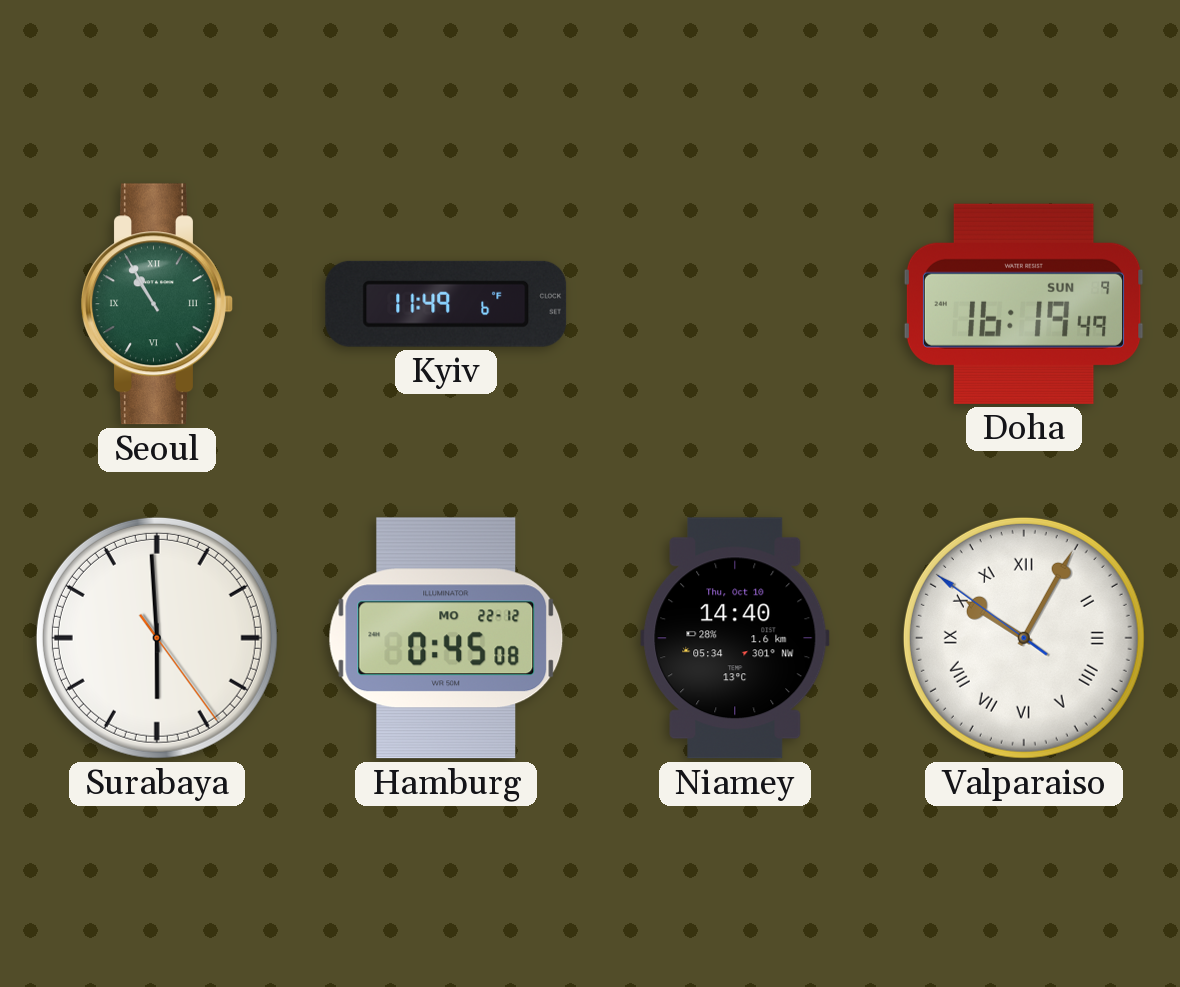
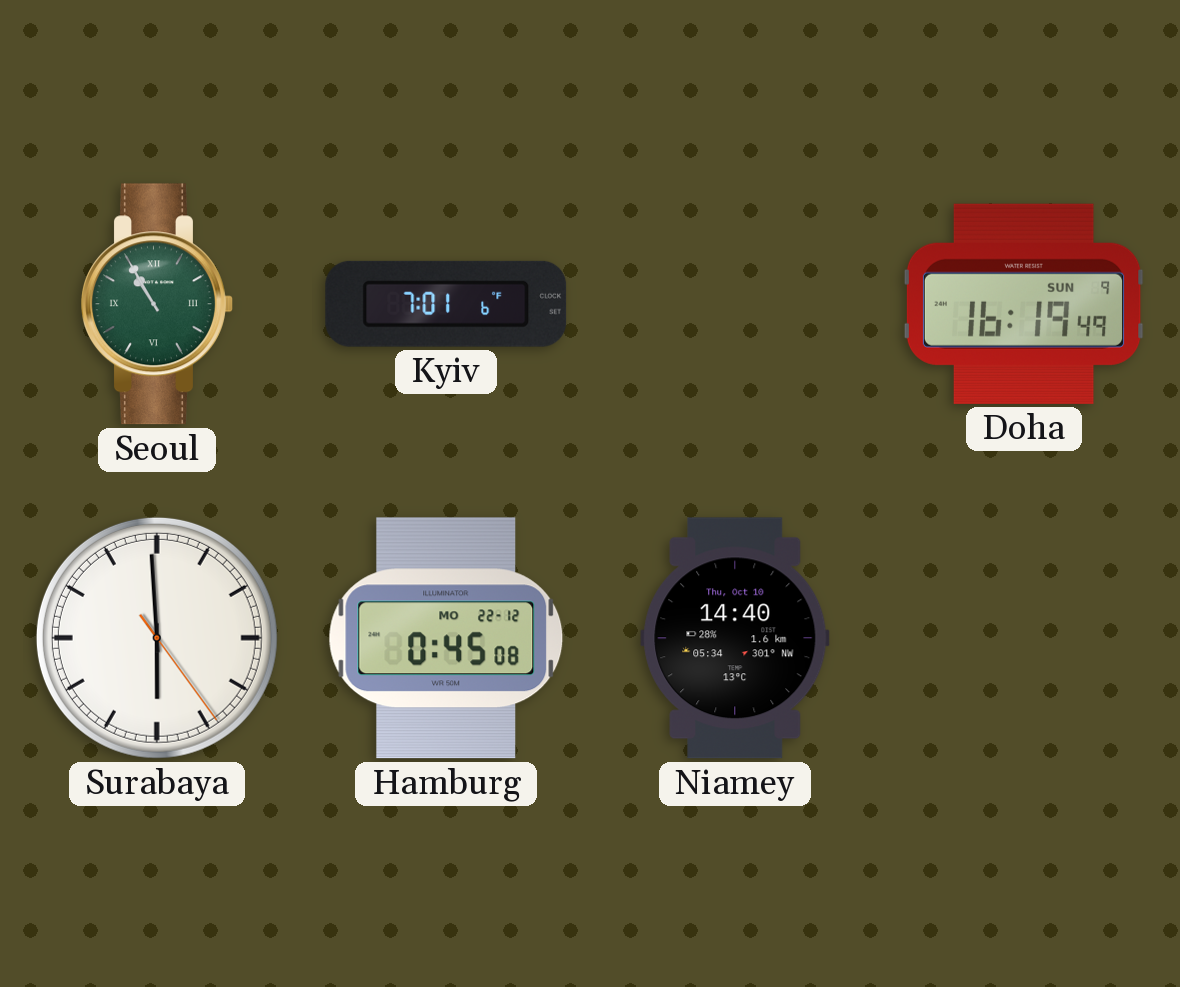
Kyiv: 11:49 -> 7:01
Valparaiso: 10:04 -> none
